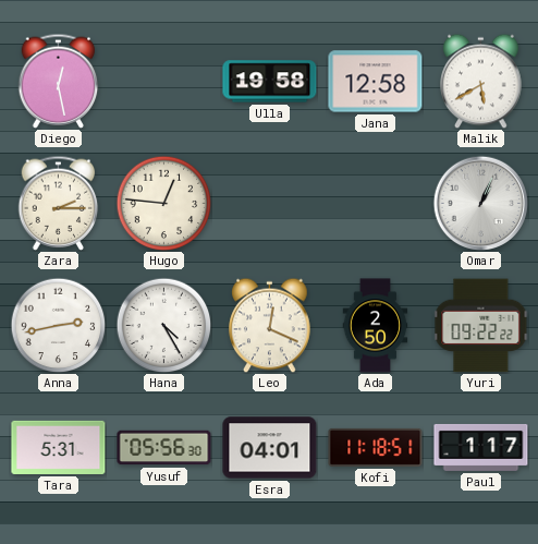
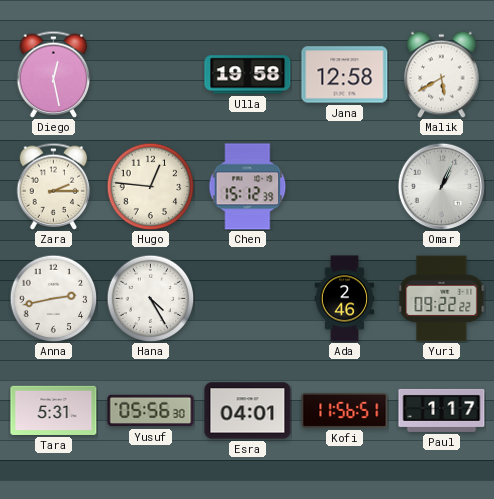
Chen: none -> 15:12
Leo: 12:19 -> none
Ada: 2:50 -> 2:46
Kofi: 11:18 -> 11:56
